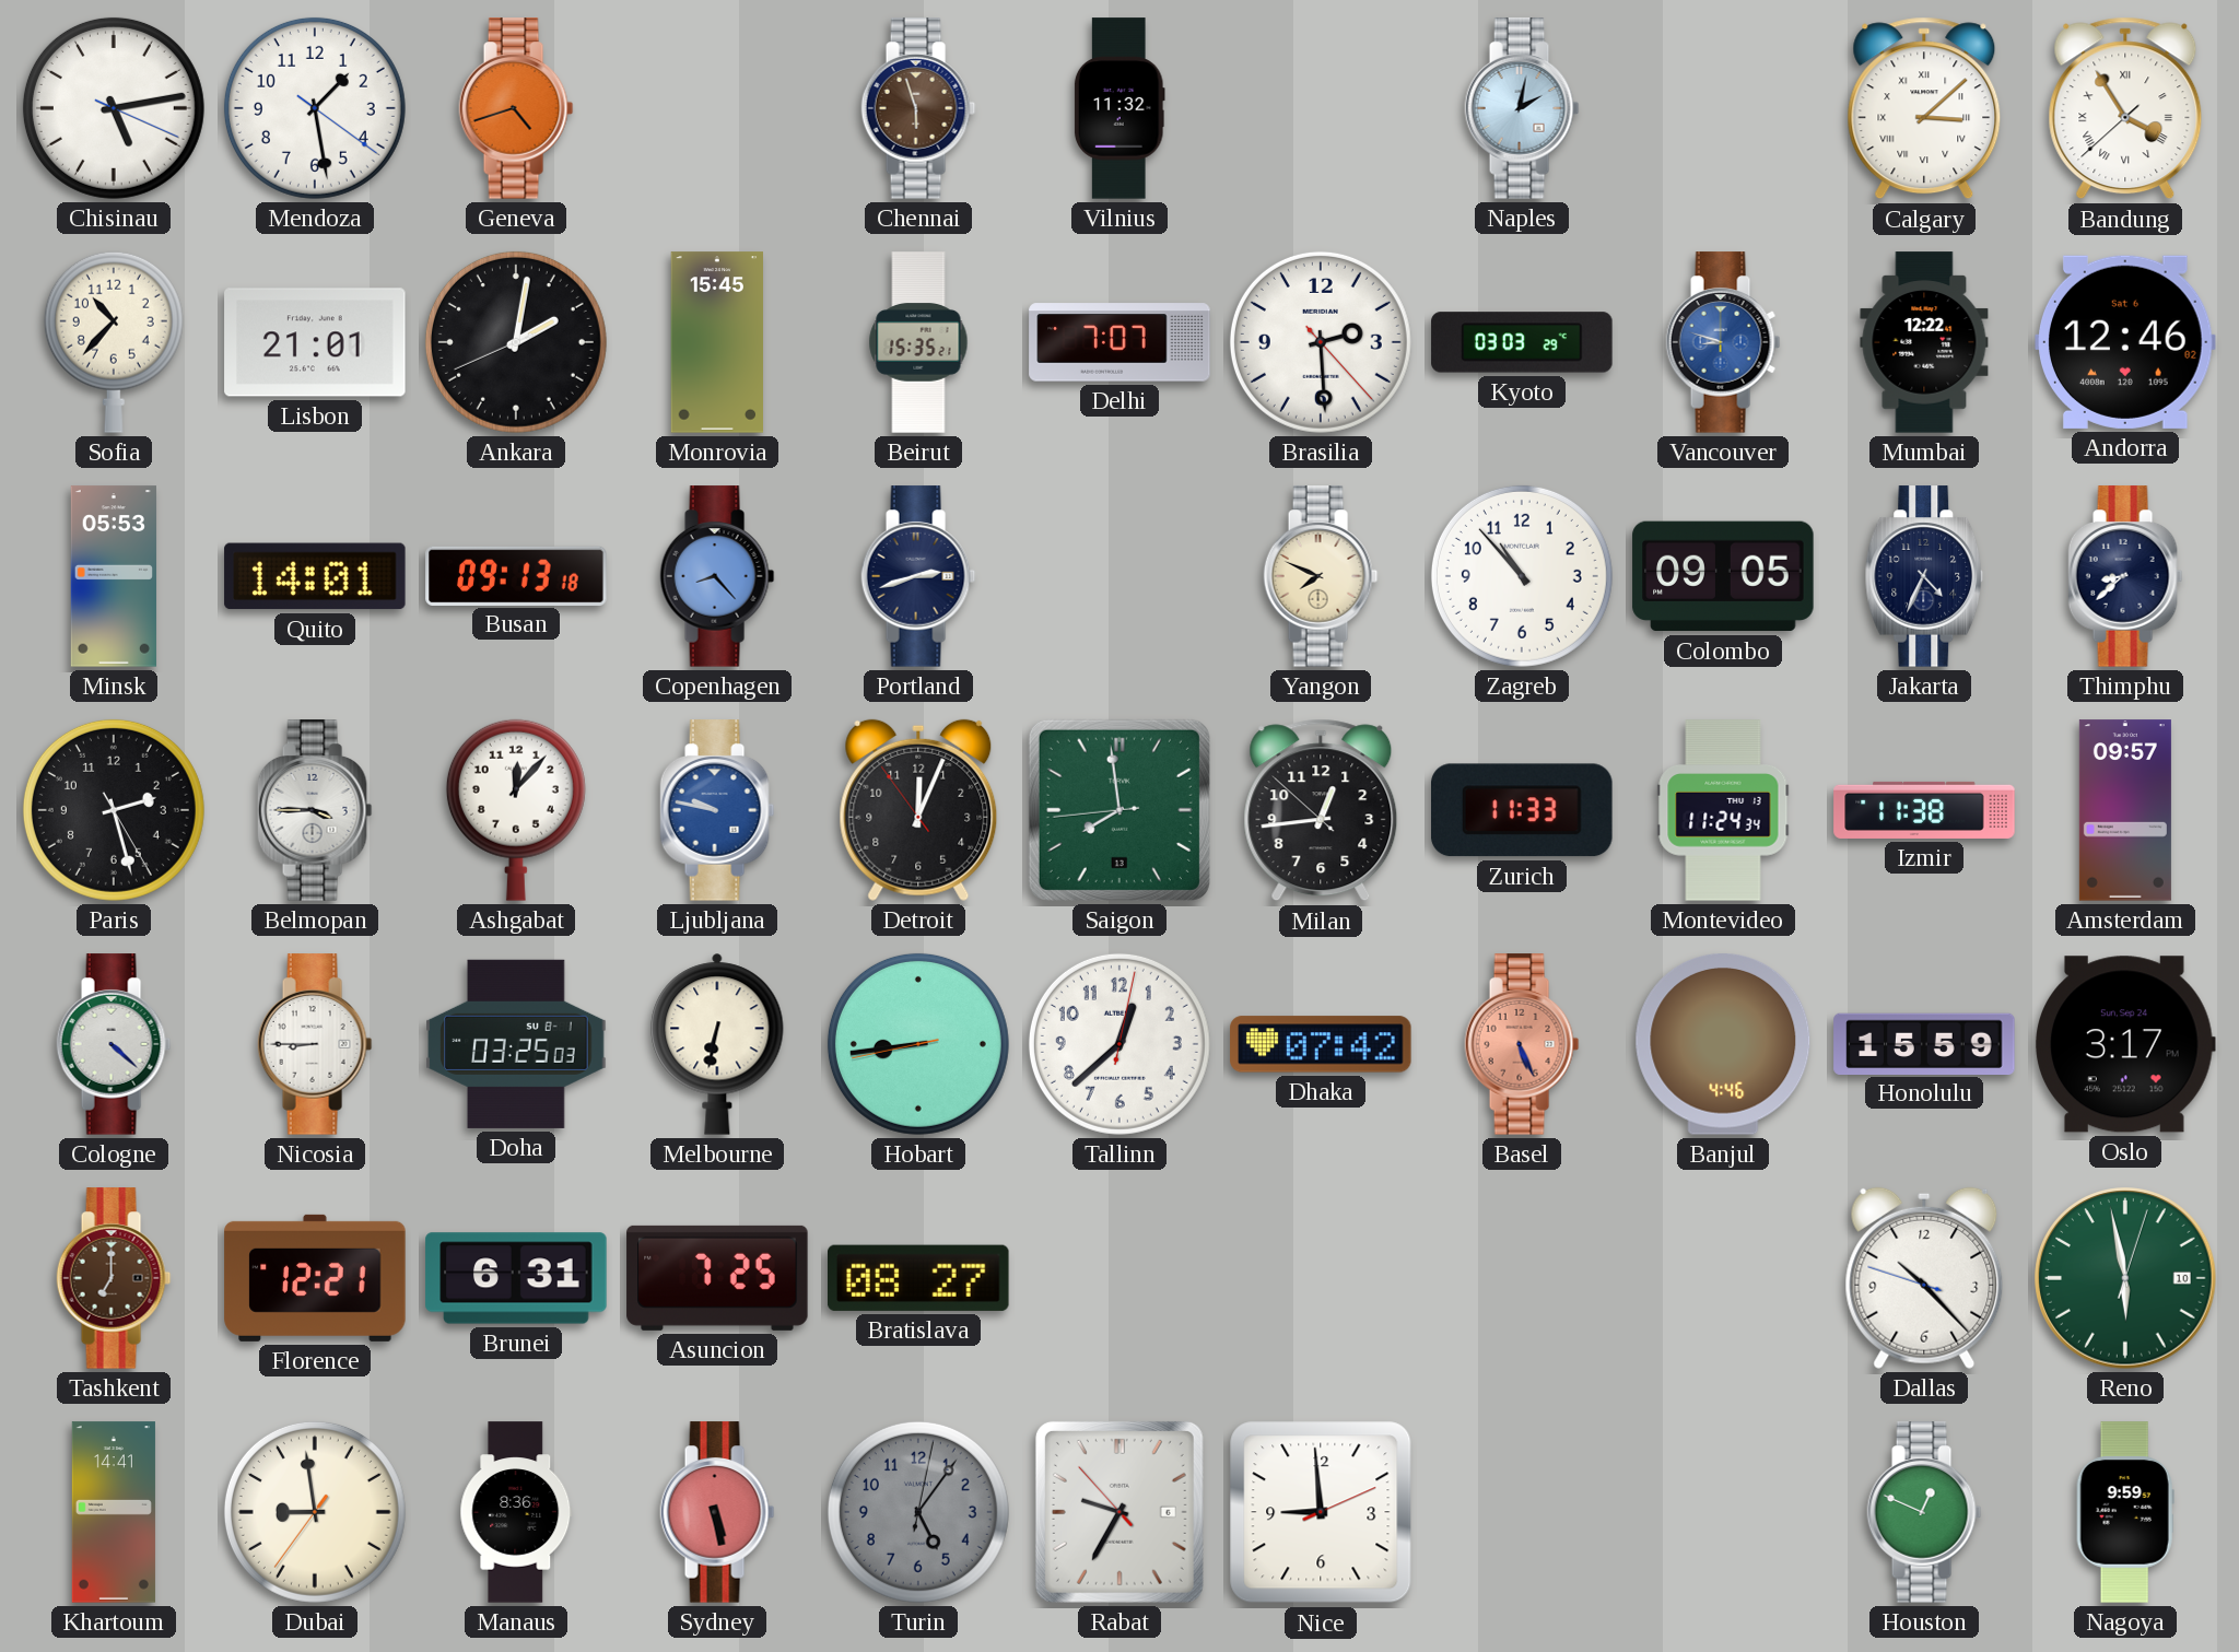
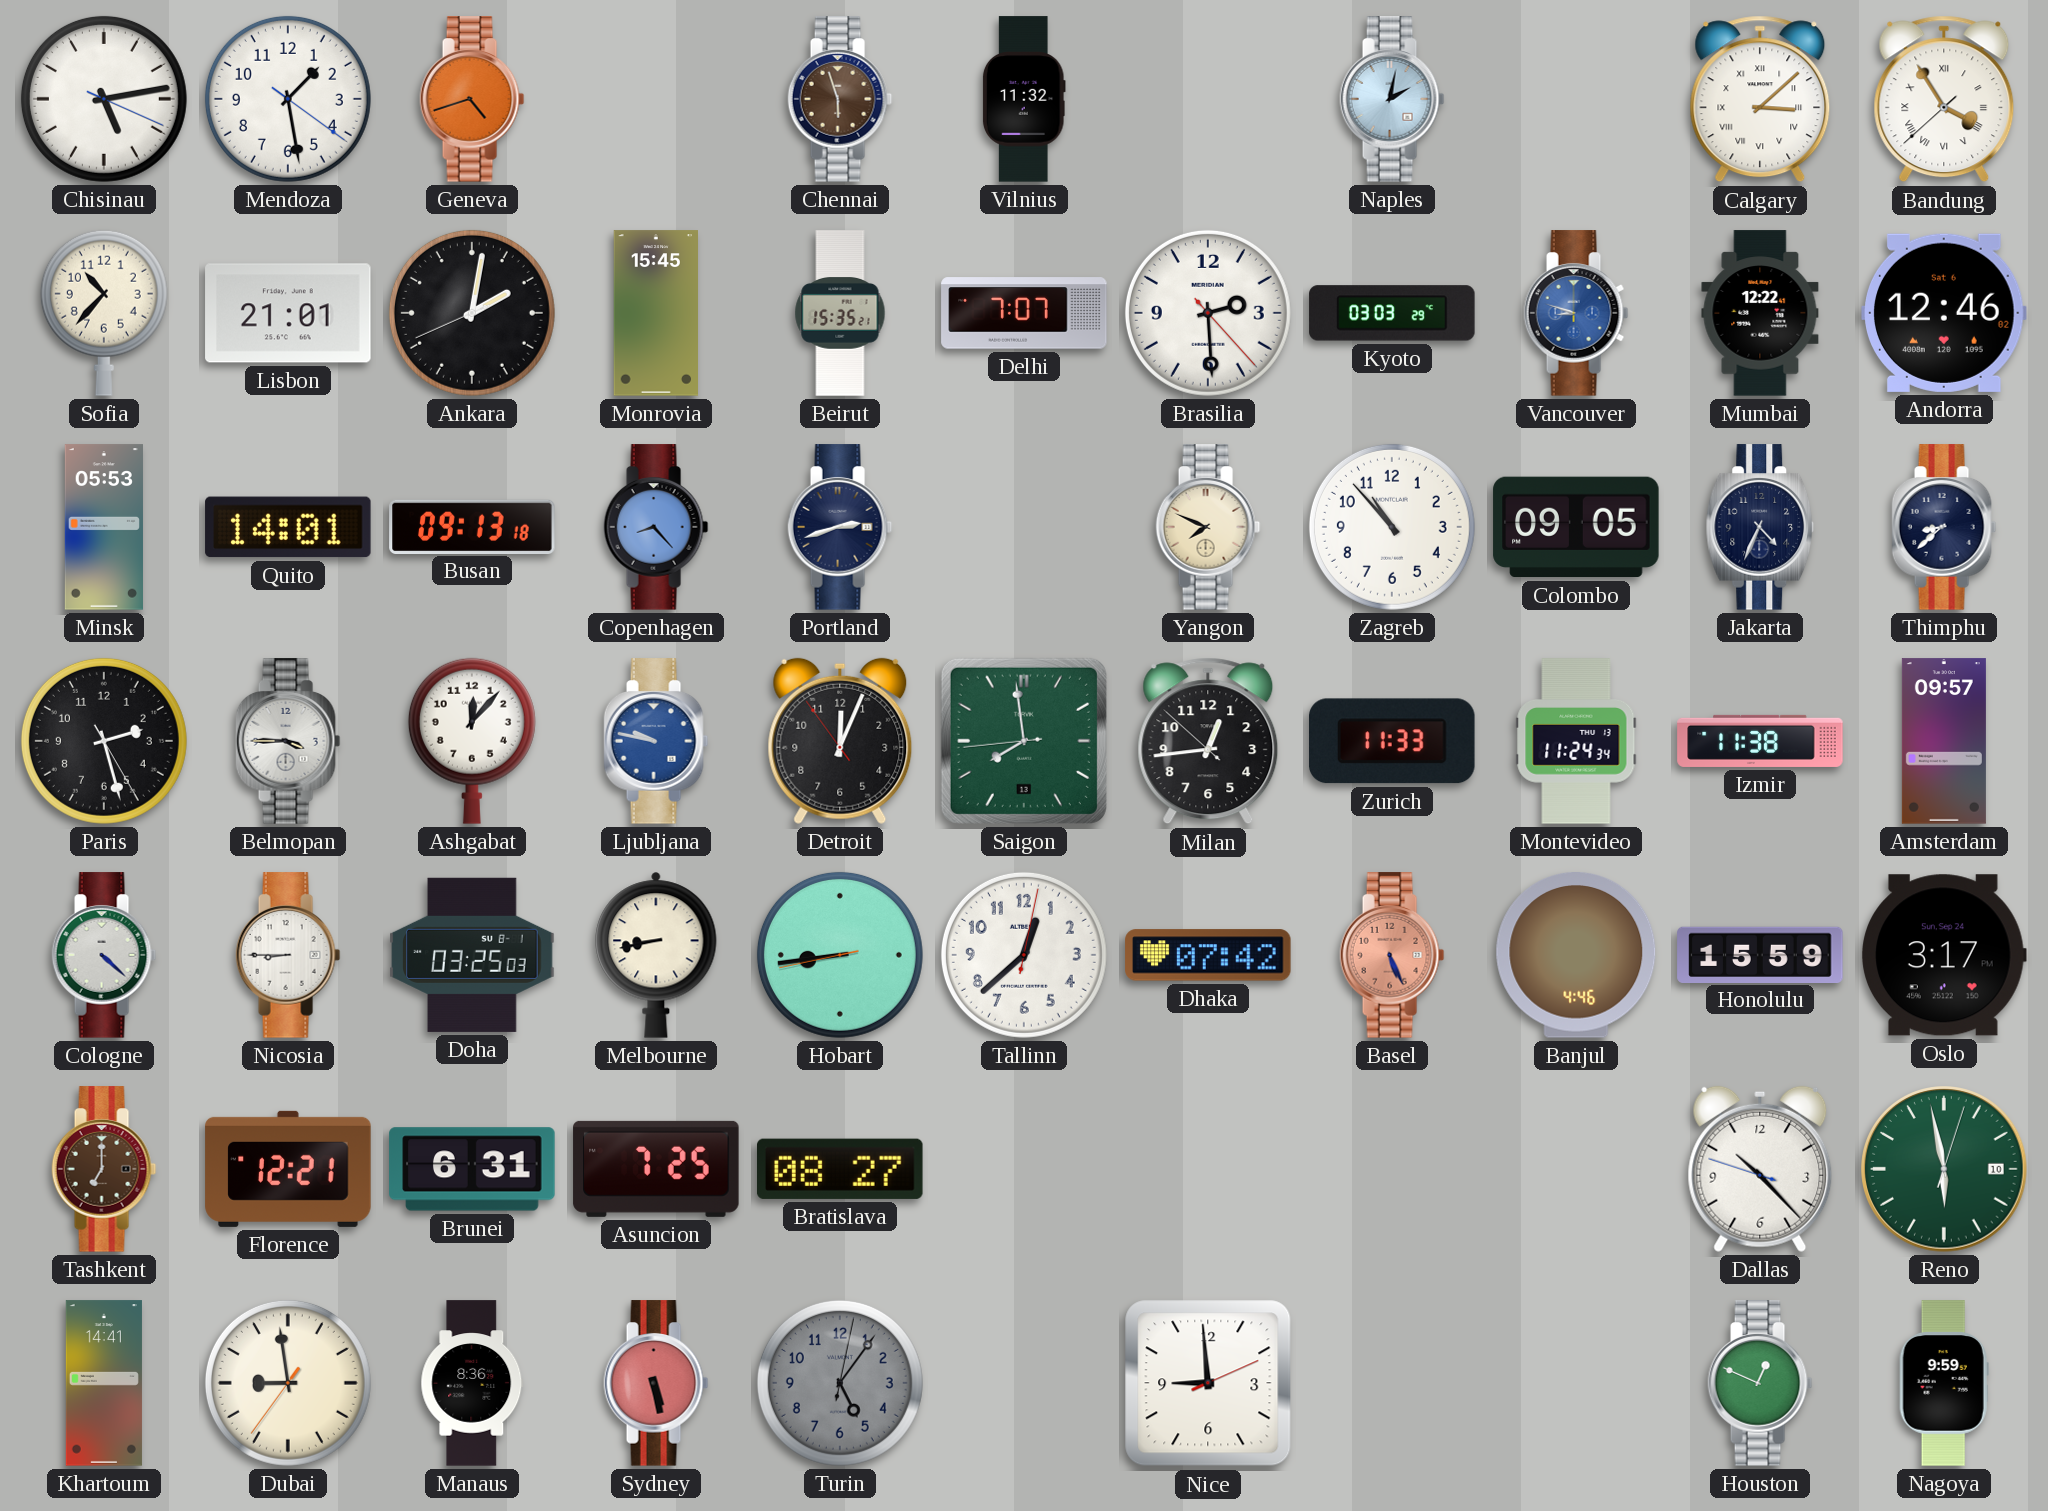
Melbourne: 6:32 -> 8:43
Rabat: 9:34 -> none
